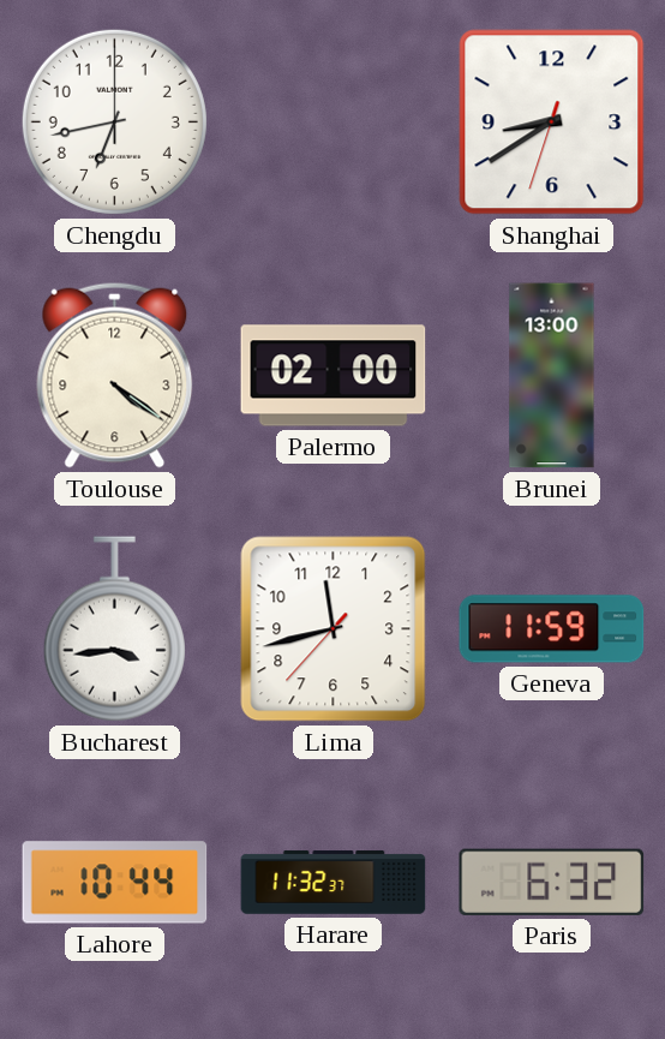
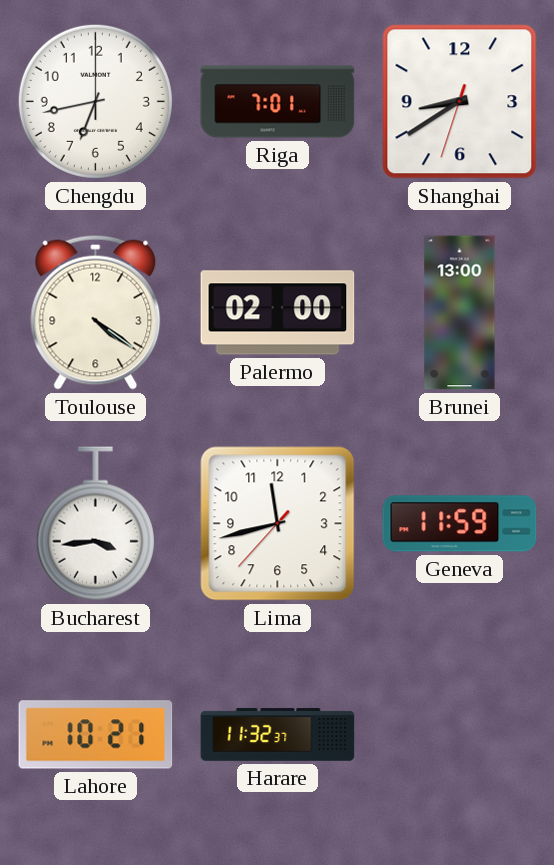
Riga: none -> 7:01
Lahore: 10:44 -> 10:21
Paris: 6:32 -> none
